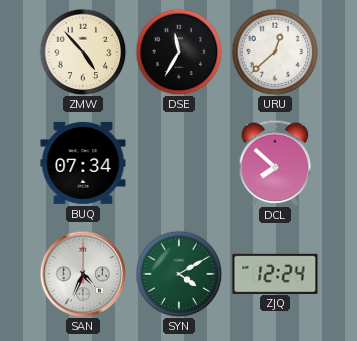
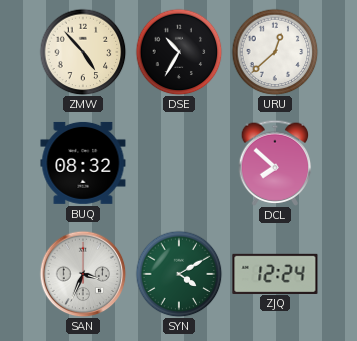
DSE: 11:35 -> 10:35
BUQ: 07:34 -> 08:32
SAN: 4:34 -> 3:34
